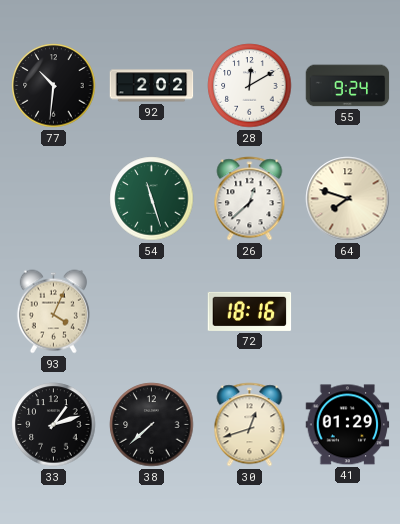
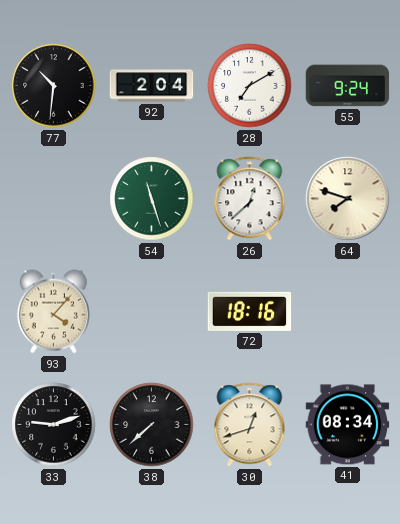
92: 2:02 -> 2:04
28: 12:10 -> 7:10
93: 4:04 -> 4:07
33: 1:12 -> 9:12
41: 01:29 -> 08:34
